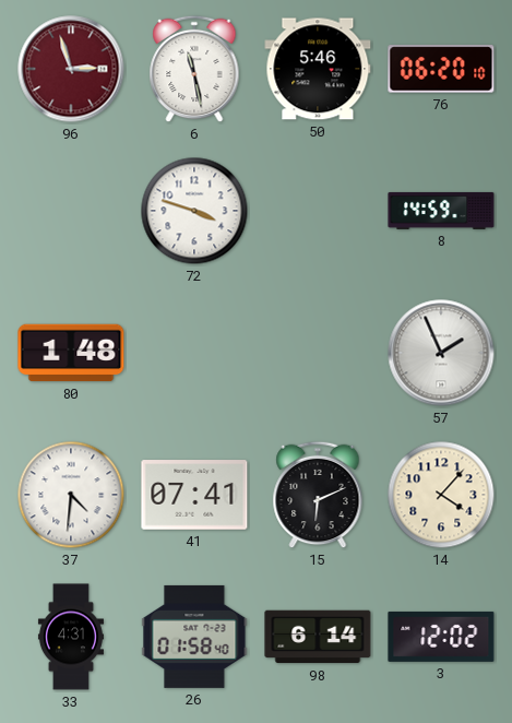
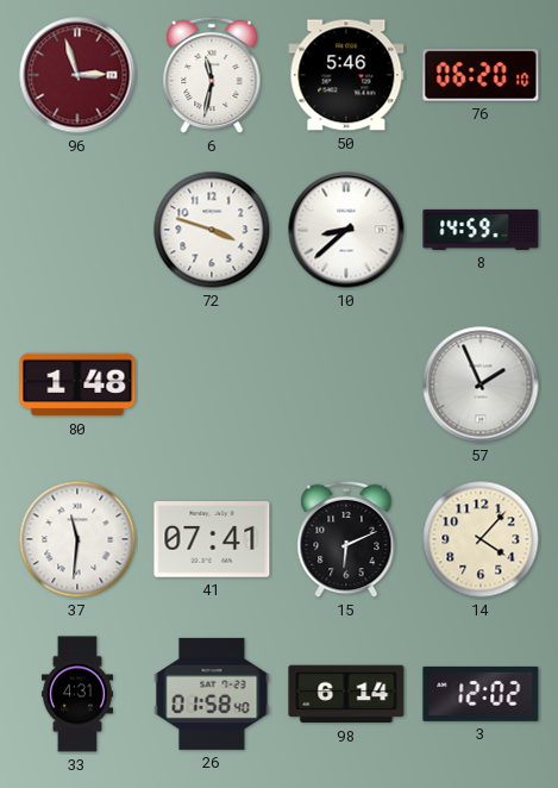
6: 11:28 -> 11:32
10: none -> 8:38
37: 4:31 -> 11:31
